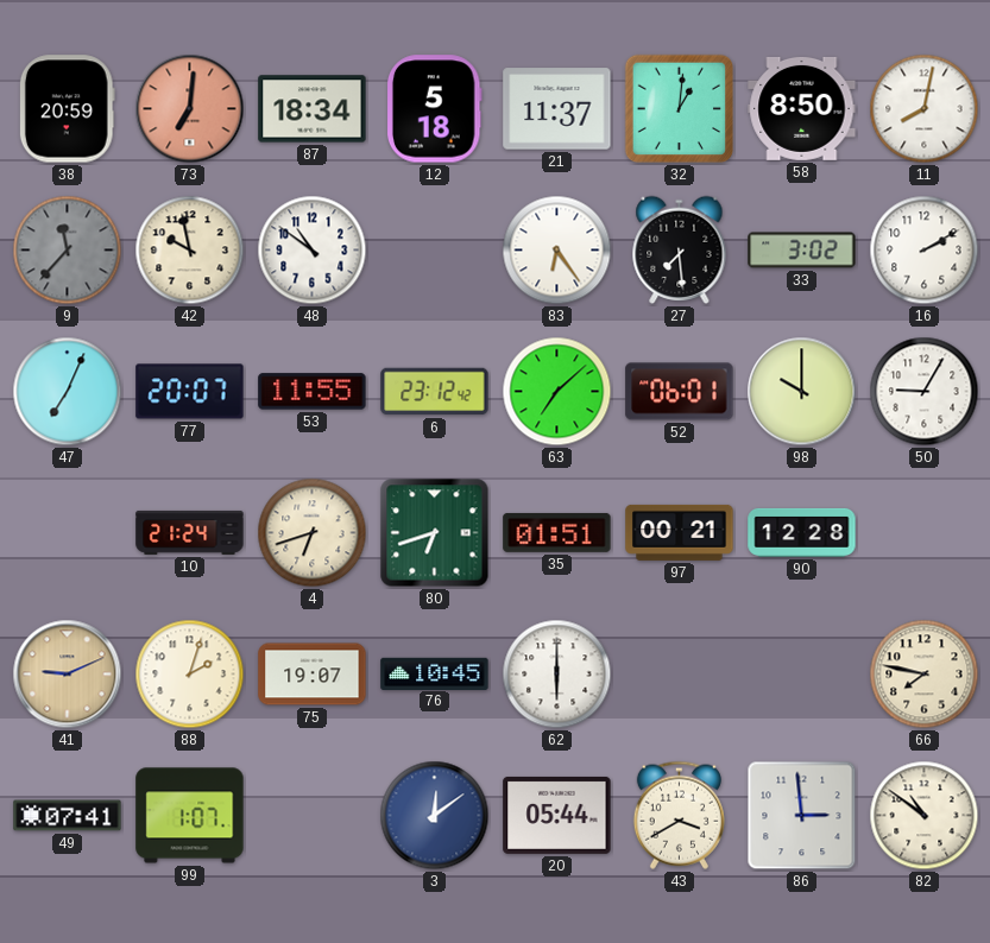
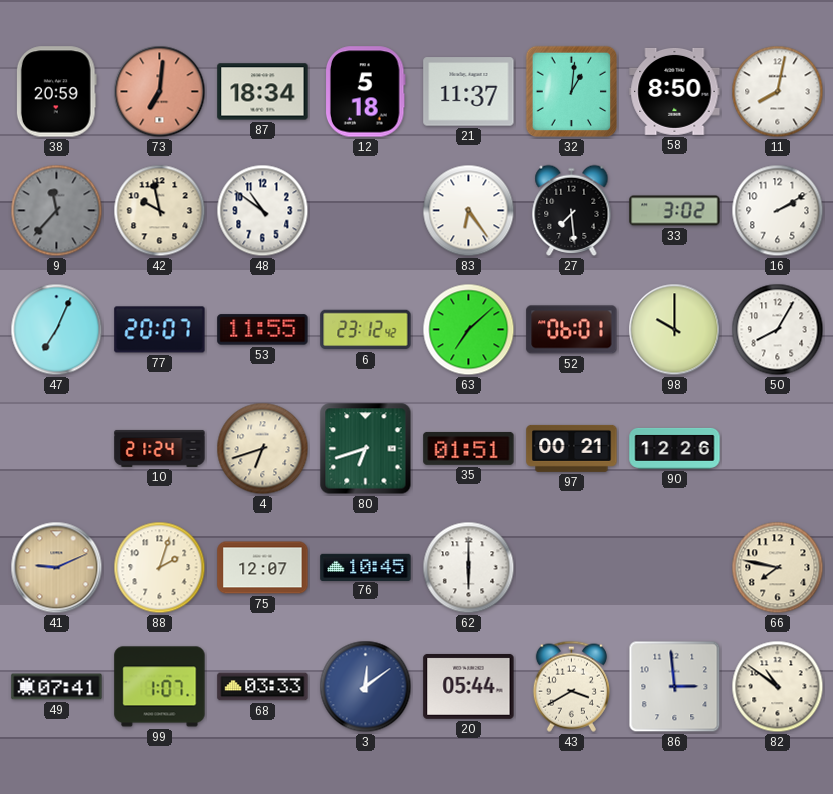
50: 9:05 -> 8:05
90: 12:28 -> 12:26
75: 19:07 -> 12:07
68: none -> 03:33
